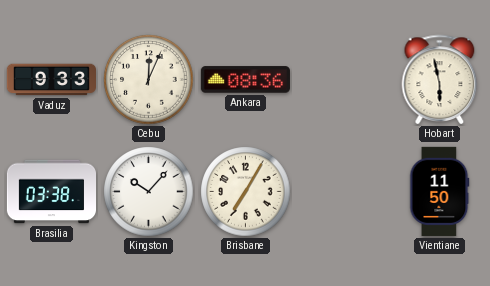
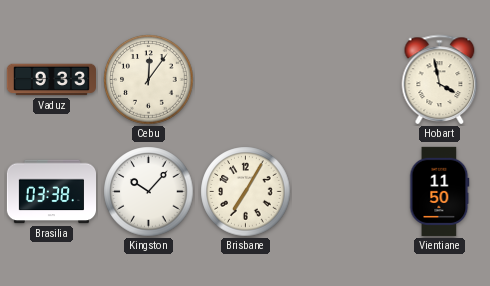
Cebu: 12:04 -> 12:06
Ankara: 08:36 -> none
Hobart: 5:58 -> 3:58
